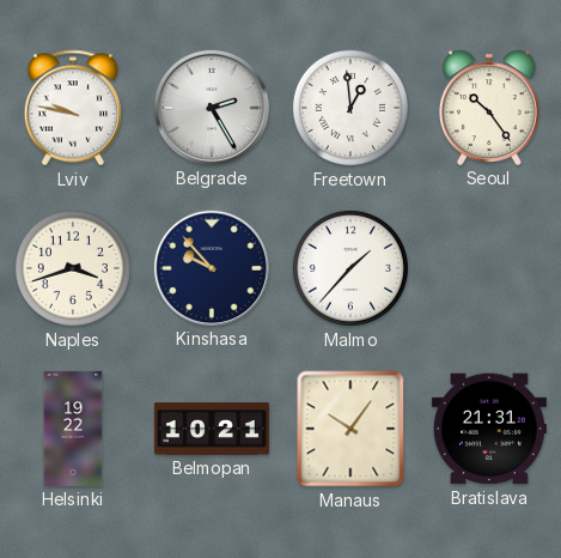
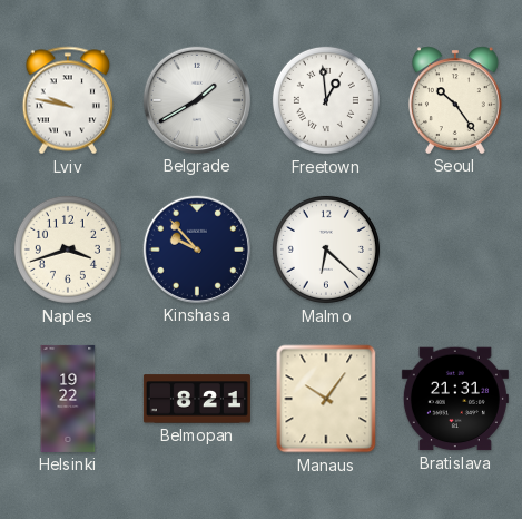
Belgrade: 2:25 -> 1:40
Malmo: 1:37 -> 6:22
Belmopan: 10:21 -> 8:21
